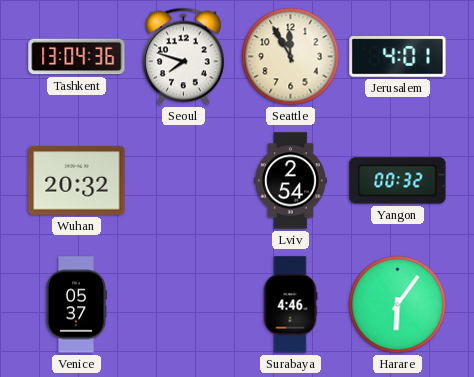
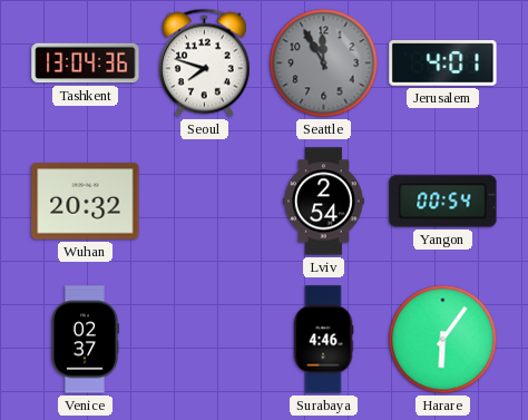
Seattle dial: cream -> grey
Yangon: 00:32 -> 00:54
Venice: 05:37 -> 02:37
